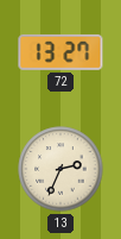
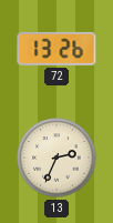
72: 13:27 -> 13:26
